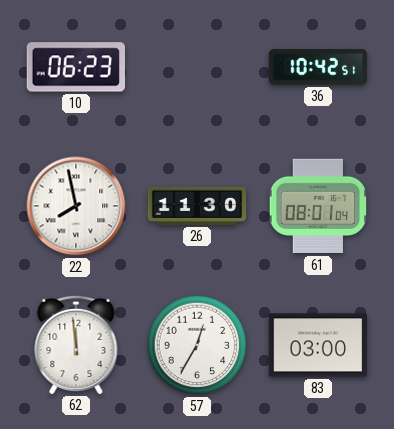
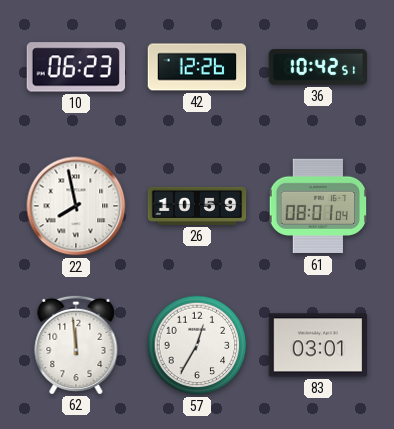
42: none -> 12:26
26: 11:30 -> 10:59
83: 03:00 -> 03:01
